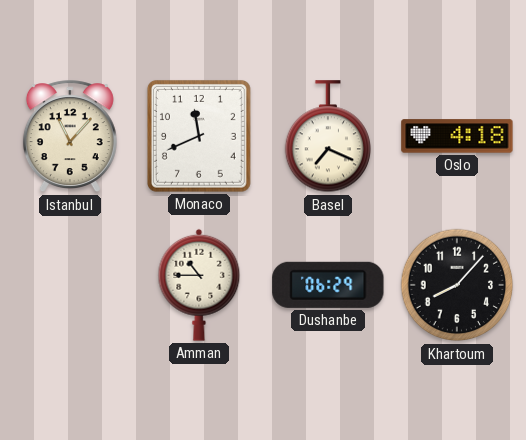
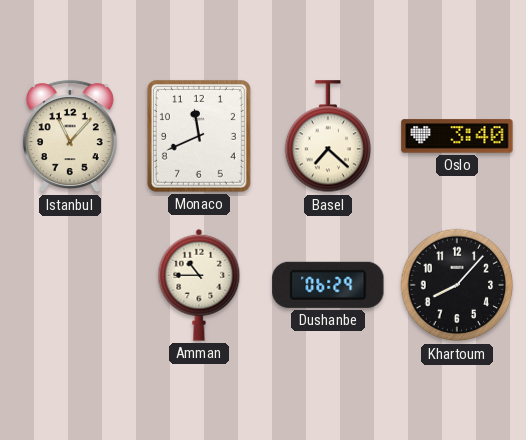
Basel: 7:19 -> 7:22
Oslo: 4:18 -> 3:40
